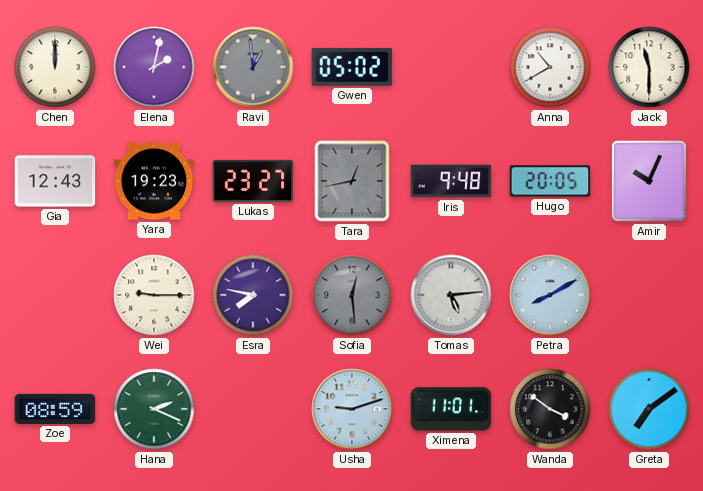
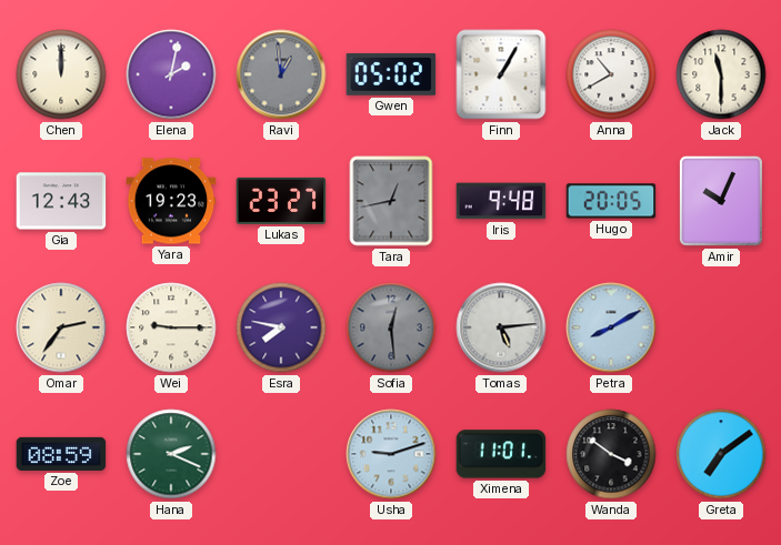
Finn: none -> 1:05
Omar: none -> 2:36
